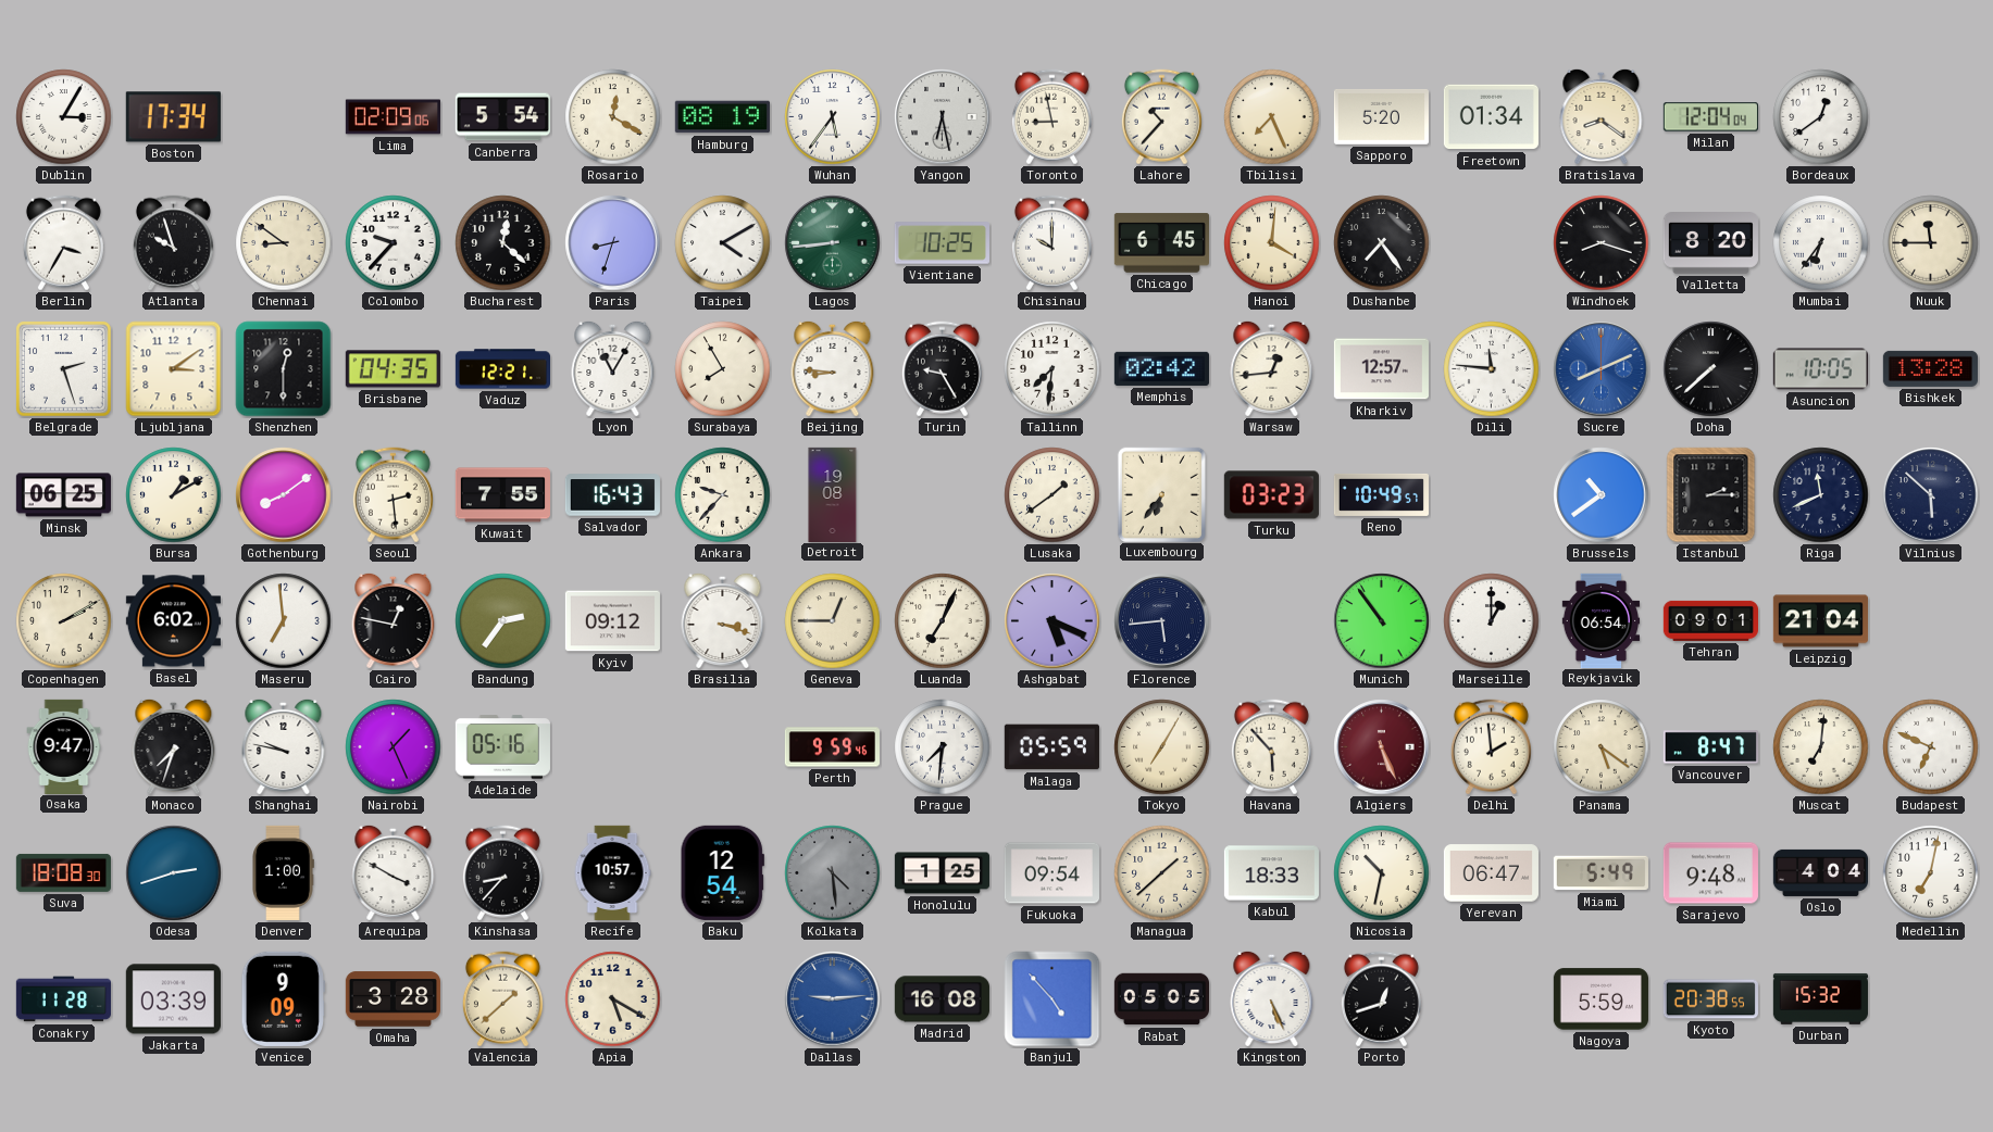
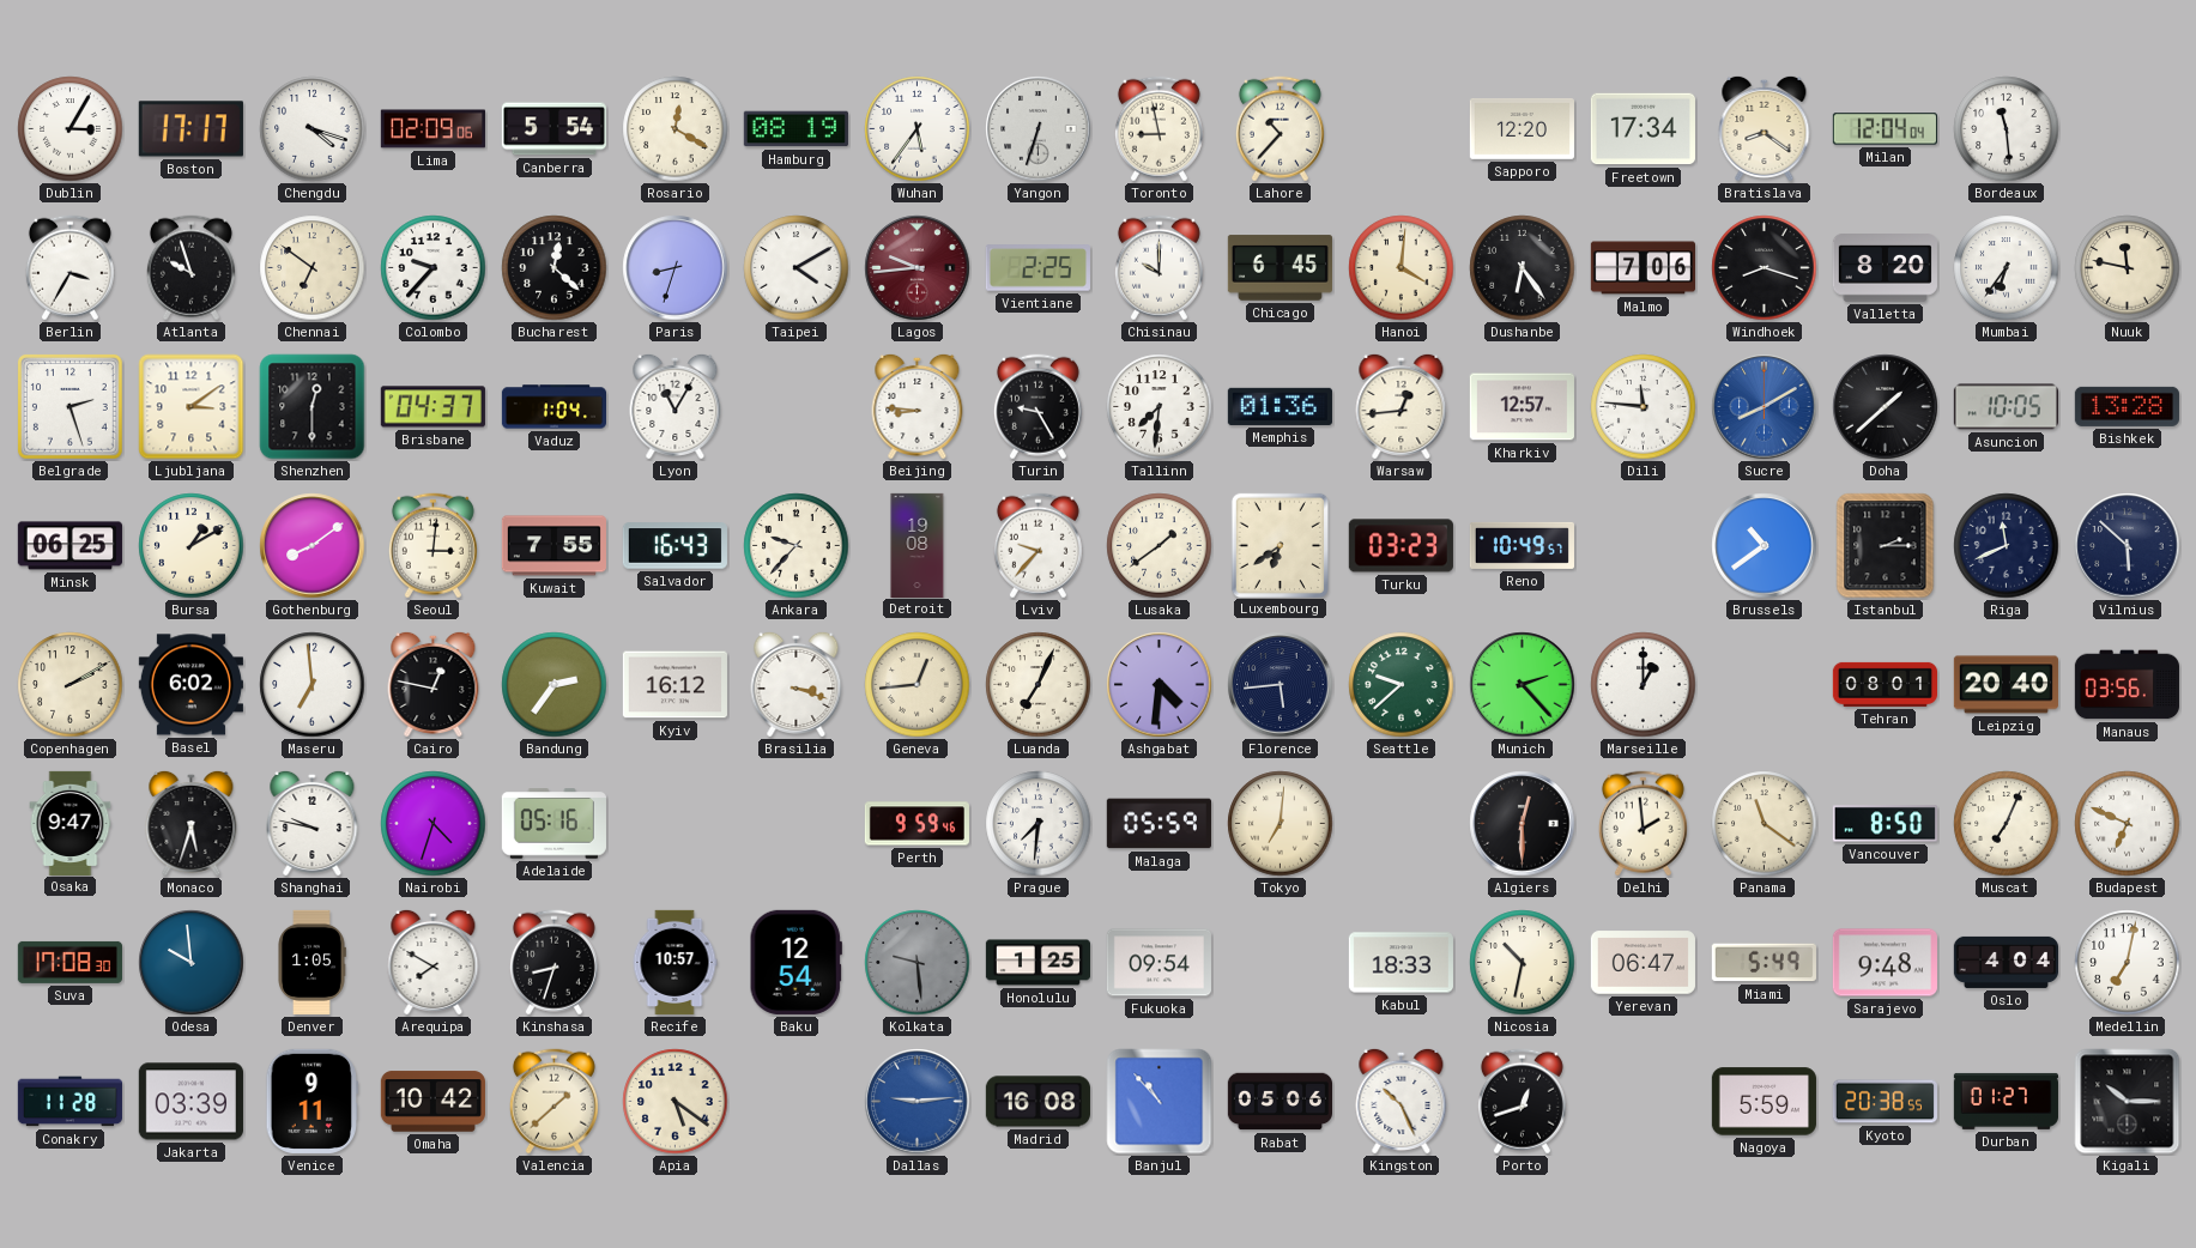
Boston: 17:34 -> 17:17
Chengdu: none -> 4:18
Yangon: 6:28 -> 6:33
Tbilisi: 7:26 -> none
Sapporo: 5:20 -> 12:20
Freetown: 01:34 -> 17:34
Bordeaux: 12:39 -> 11:29
Chennai: 8:51 -> 6:51
Lagos: 8:44 -> 9:44
Lagos dial: green -> burgundy
Vientiane: 10:25 -> 2:25
Dushanbe: 7:24 -> 6:24
Malmo: none -> 7:06
Nuuk: 11:45 -> 11:47
Brisbane: 04:35 -> 04:37
Vaduz: 12:21 -> 1:04
Surabaya: 7:55 -> none
Memphis: 02:42 -> 01:36
Sucre: 8:11 -> 8:10
Doha: 7:38 -> 1:38
Seoul: 2:29 -> 3:01
Lviv: none -> 9:37
Luxembourg: 6:36 -> 6:39
Kyiv: 09:12 -> 16:12
Geneva: 12:45 -> 12:44
Ashgabat: 5:19 -> 4:31
Seattle: none -> 9:38
Munich: 10:54 -> 2:23
Reykjavik: 06:54 -> none
Tehran: 09:01 -> 08:01
Leipzig: 21:04 -> 20:40
Manaus: none -> 03:56
Monaco: 7:33 -> 5:33
Nairobi: 1:26 -> 4:33
Tokyo: 7:05 -> 7:01
Havana: 5:53 -> none
Algiers: 5:26 -> 12:30
Algiers dial: burgundy -> black
Panama: 5:21 -> 11:21
Vancouver: 8:47 -> 8:50
Muscat: 7:01 -> 7:04
Suva: 18:08 -> 17:08
Odesa: 2:42 -> 9:59
Denver: 1:00 -> 1:05
Arequipa: 3:50 -> 7:50
Kinshasa: 8:37 -> 8:33
Kolkata: 4:29 -> 9:29
Managua: 1:38 -> none
Venice: 9:09 -> 9:11
Omaha: 3:28 -> 10:42
Apia: 5:20 -> 5:21
Banjul: 4:53 -> 10:53
Rabat: 05:05 -> 05:06
Kingston: 5:26 -> 10:26
Durban: 15:32 -> 01:27
Kigali: none -> 10:15
